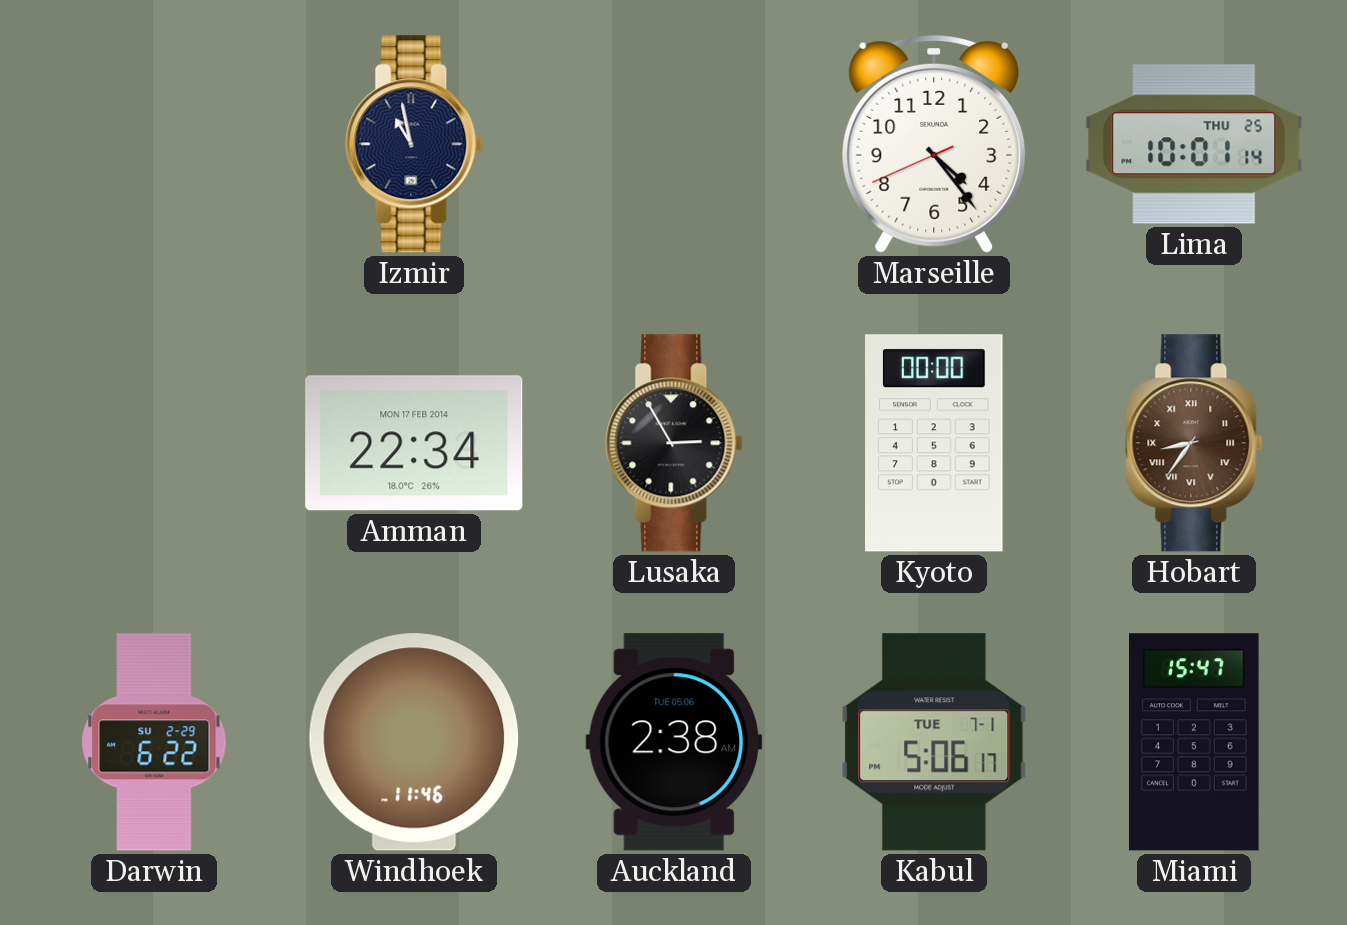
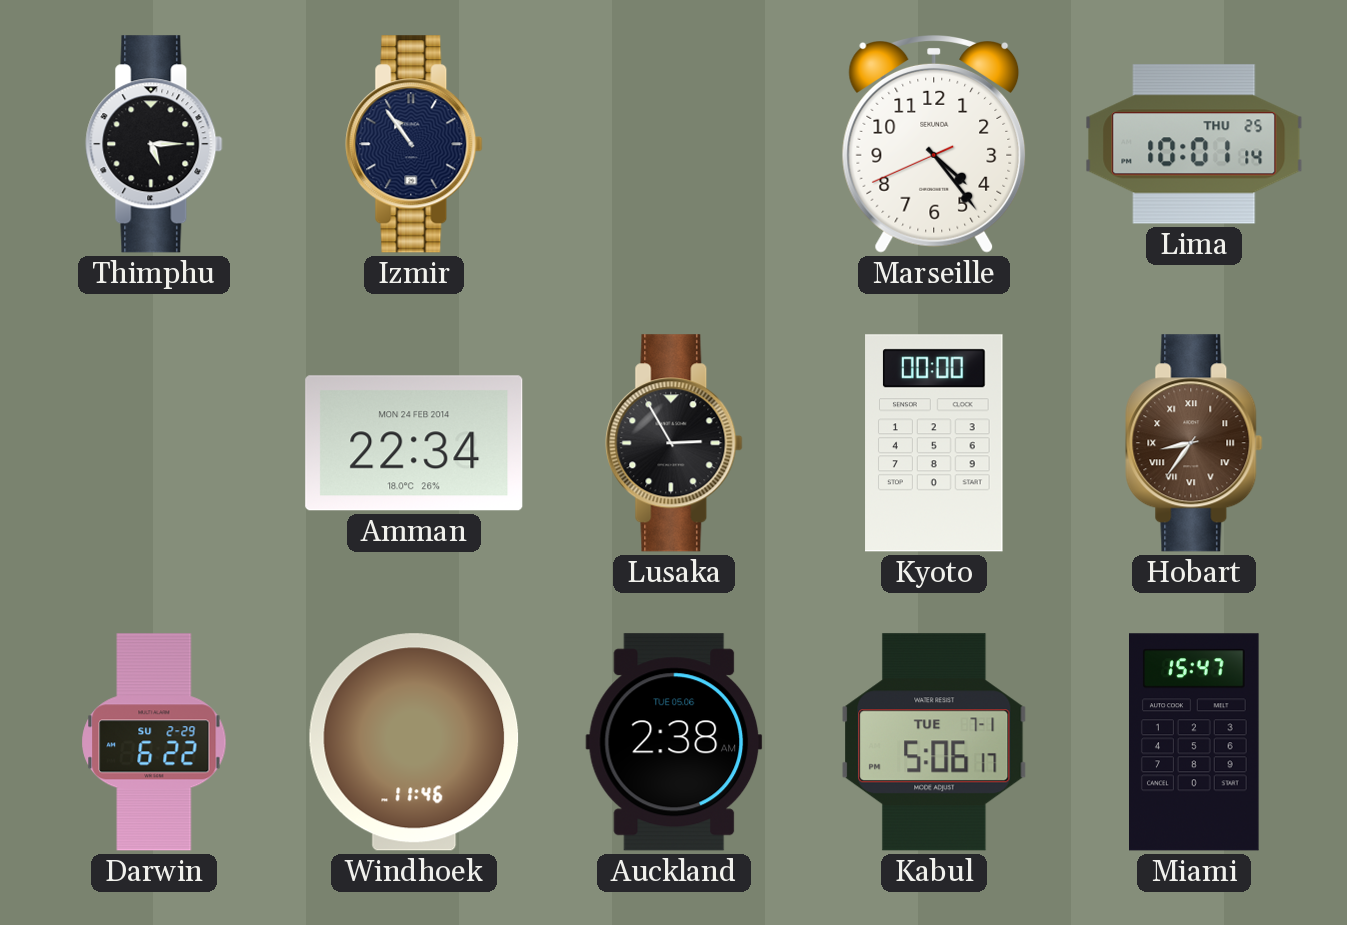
Thimphu: none -> 5:15
Izmir: 10:58 -> 10:54
Amman date: MON 17 FEB 2014 -> MON 24 FEB 2014
